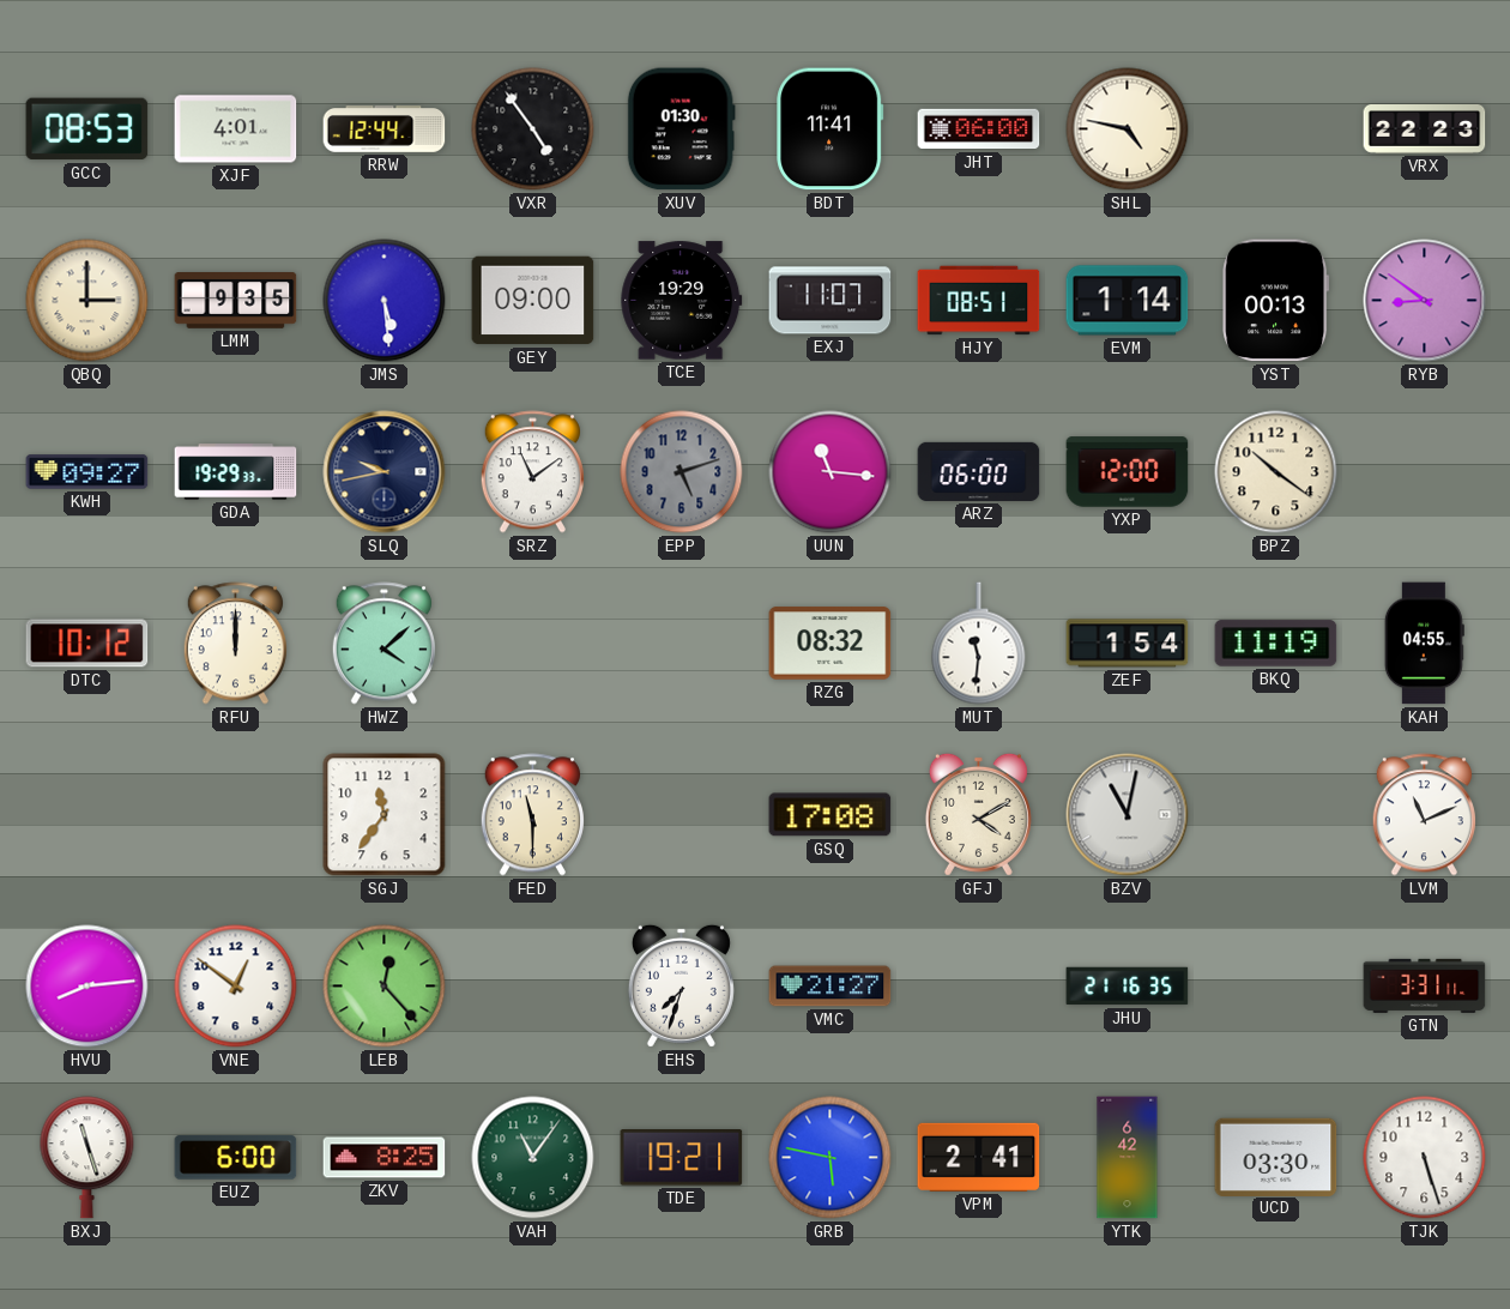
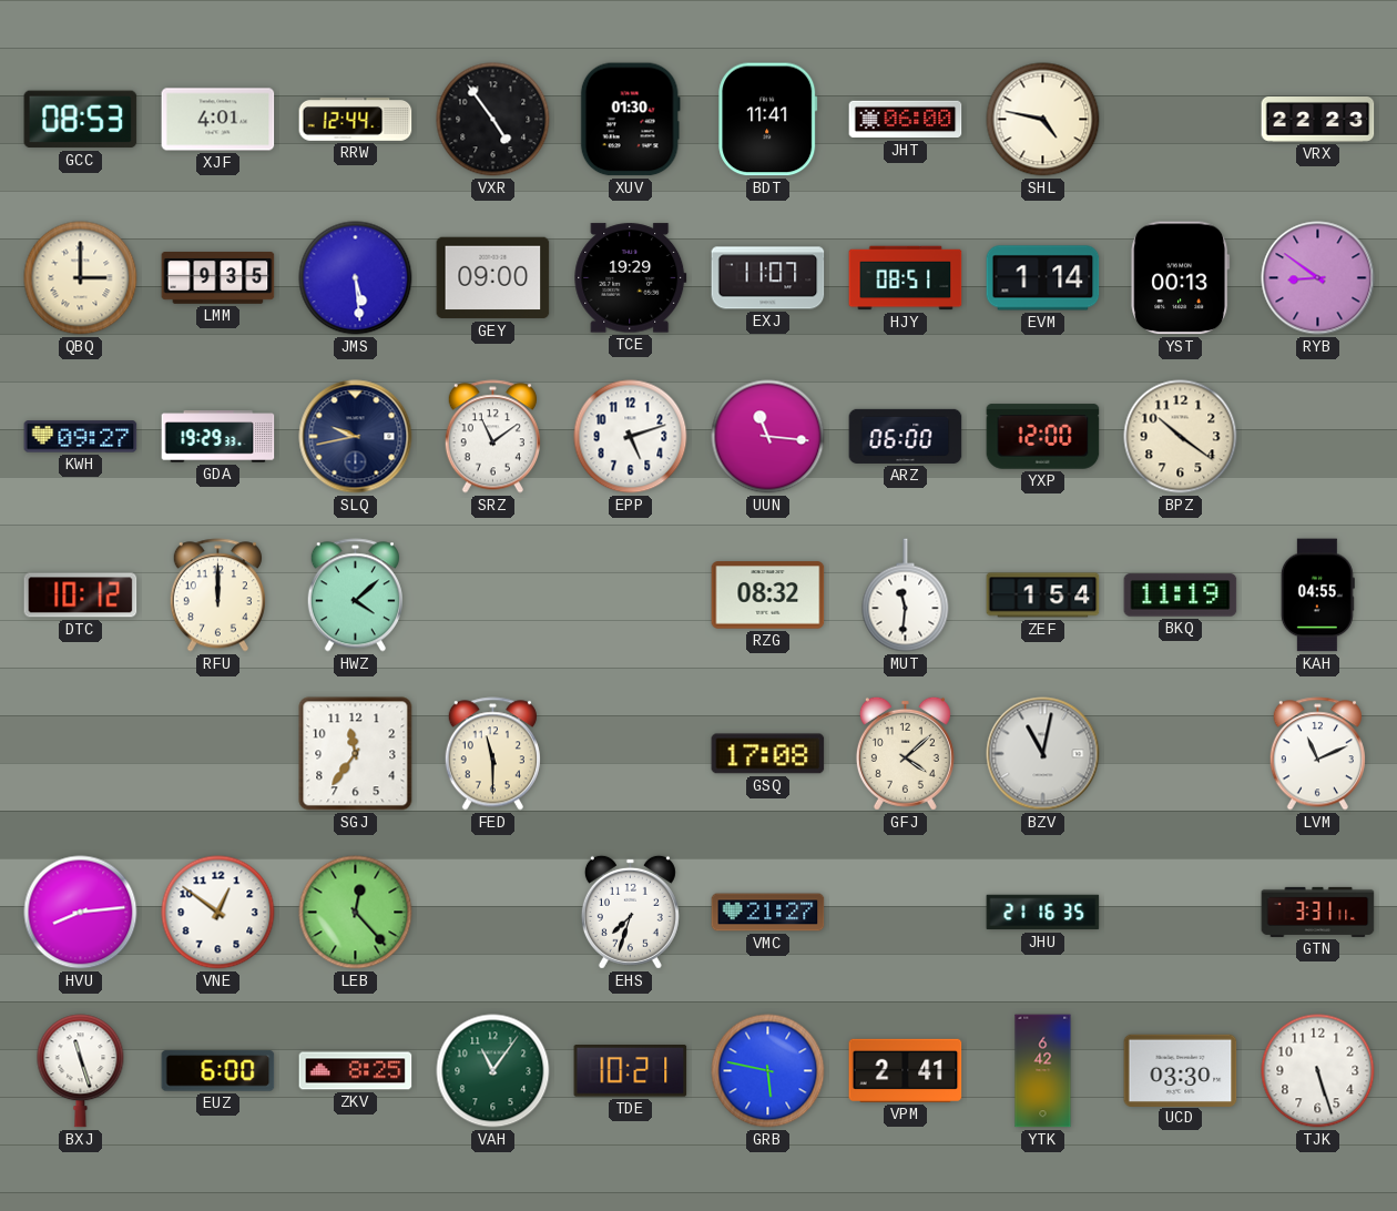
EPP dial: grey -> white
GFJ: 4:10 -> 4:08
TDE: 19:21 -> 10:21
